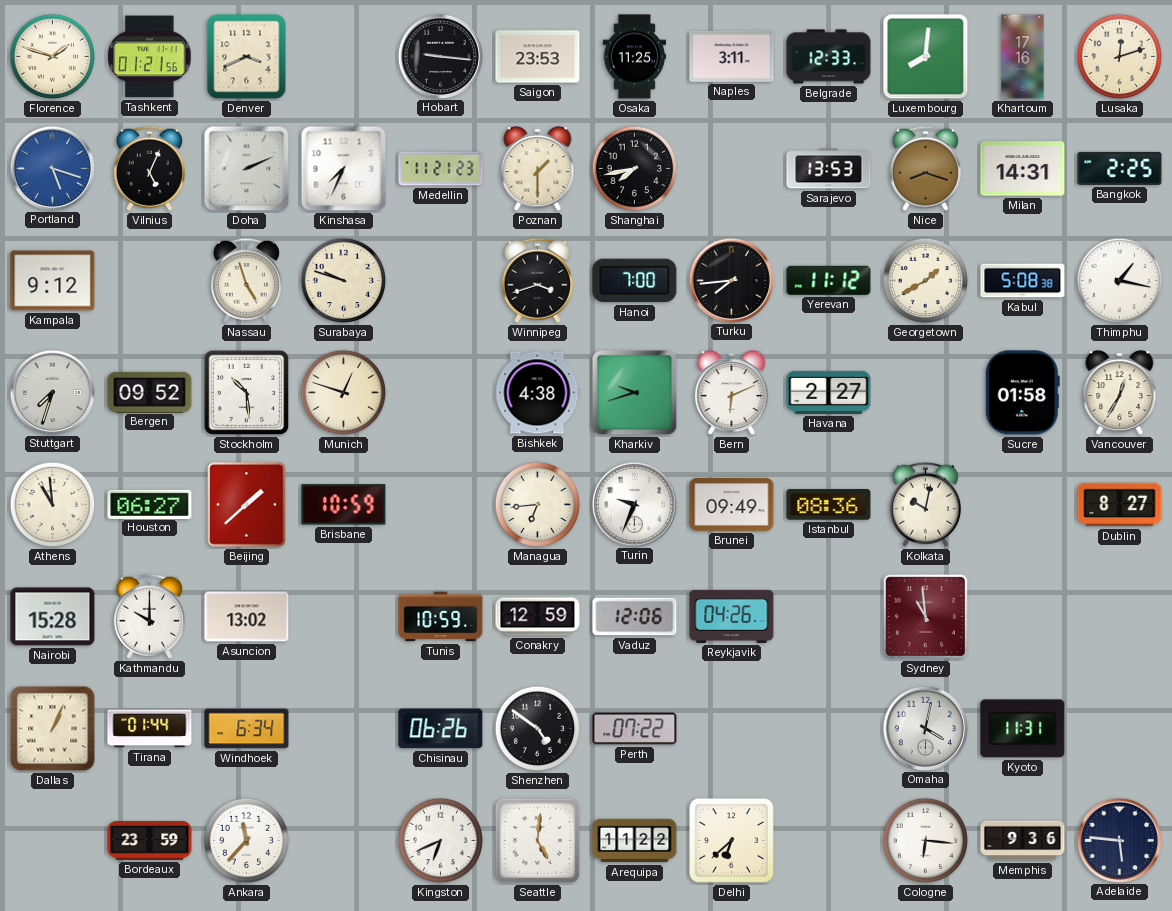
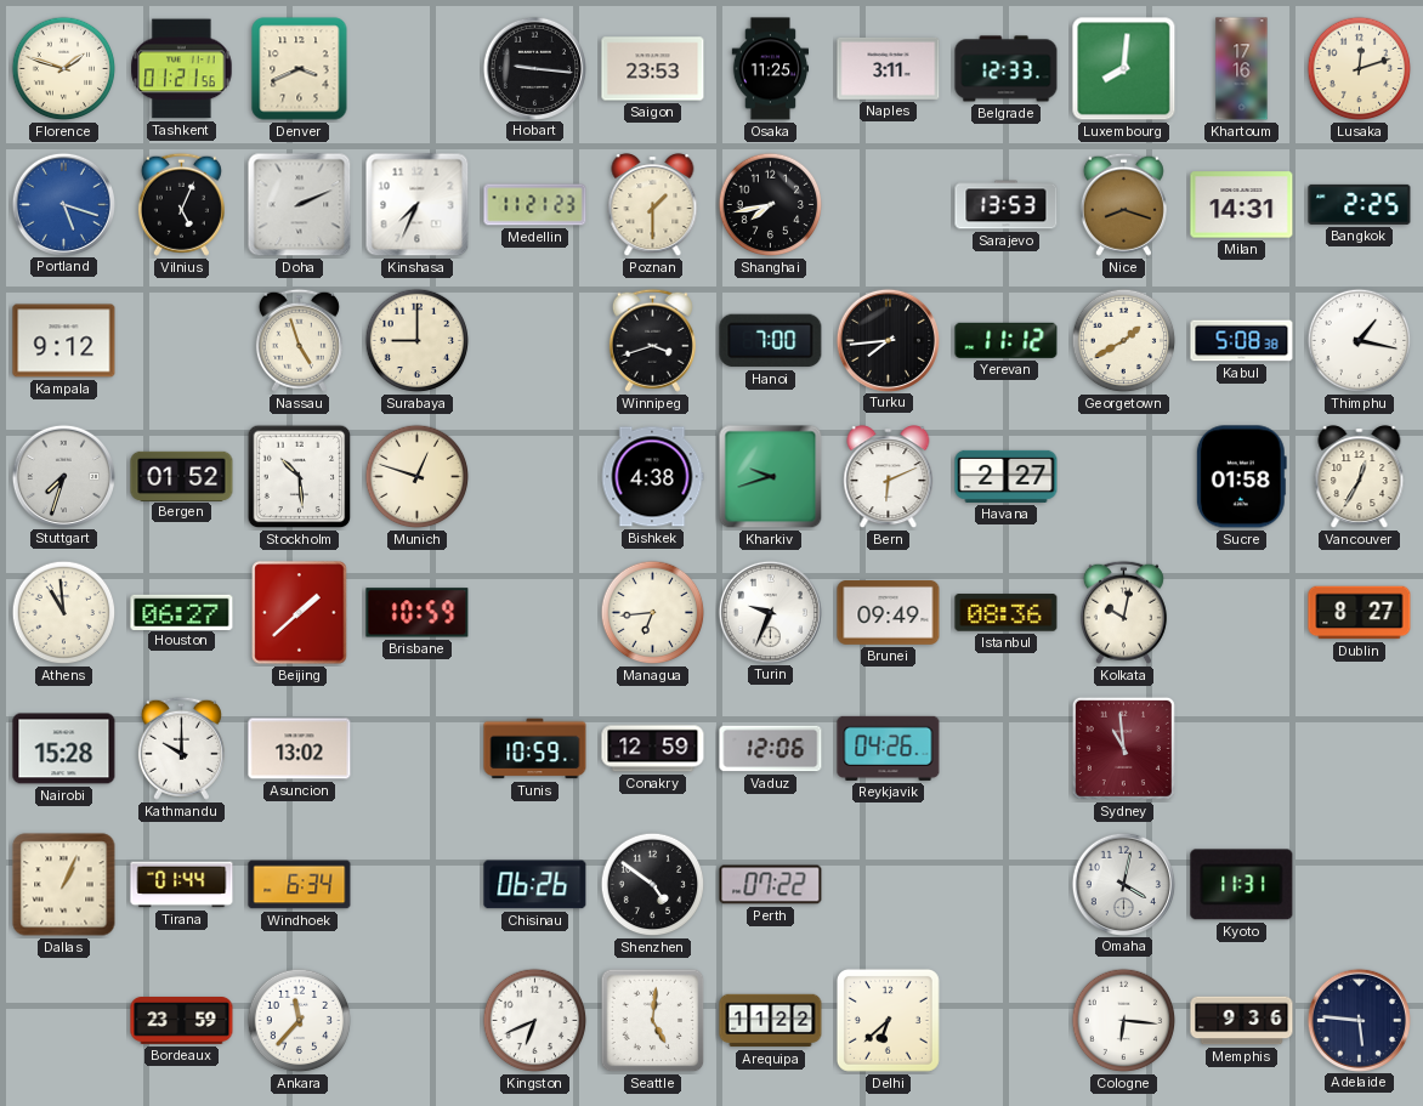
Surabaya: 9:48 -> 9:00
Bergen: 09:52 -> 01:52
